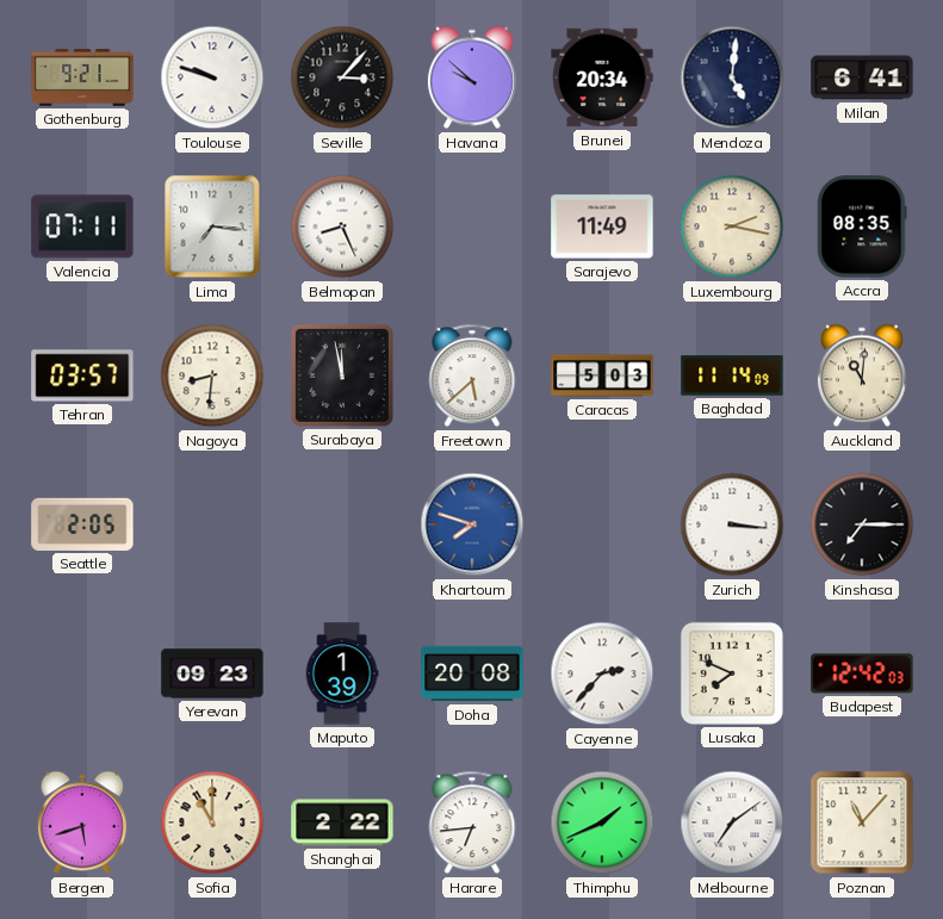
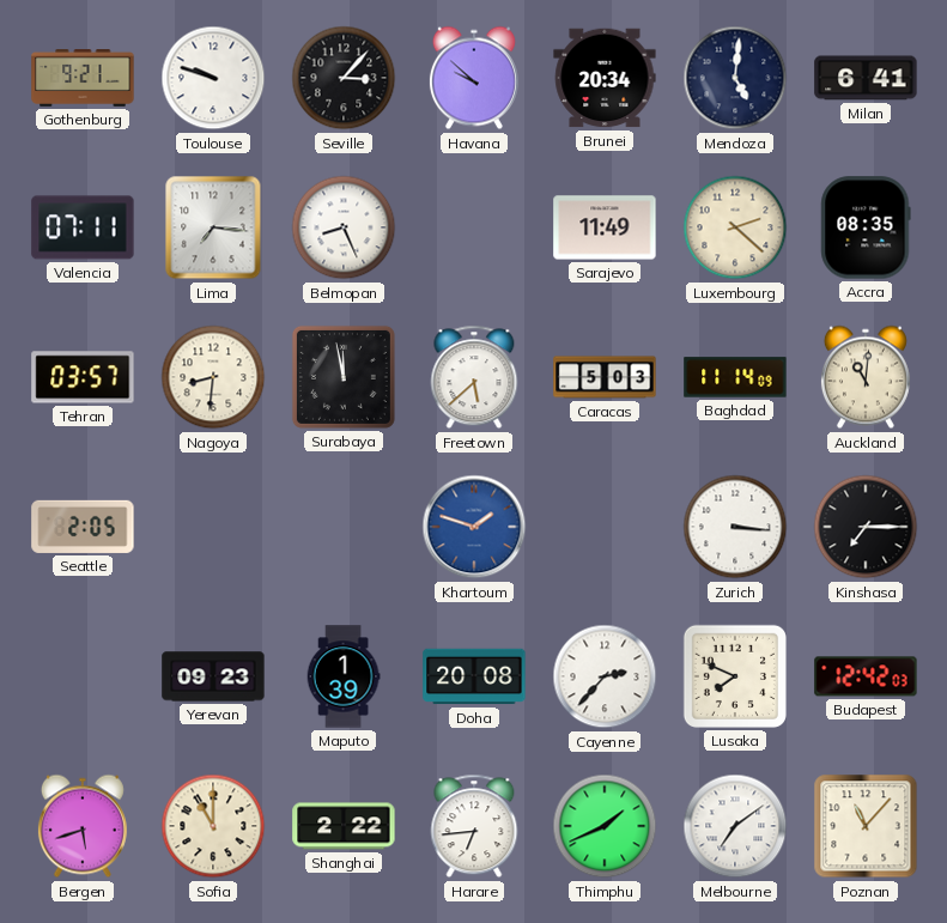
Luxembourg: 2:17 -> 2:22
Khartoum: 7:48 -> 1:48
